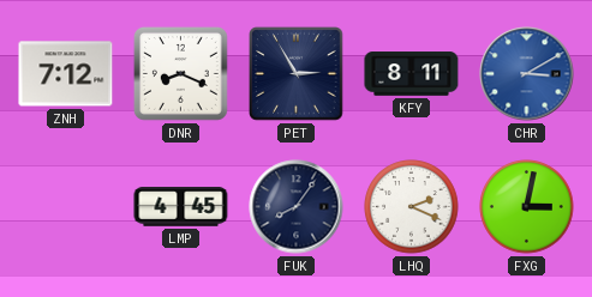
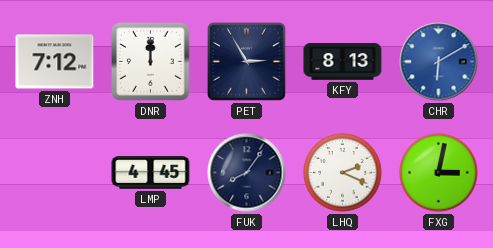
DNR: 8:19 -> 12:00
KFY: 8:11 -> 8:13
CHR: 3:10 -> 6:10
